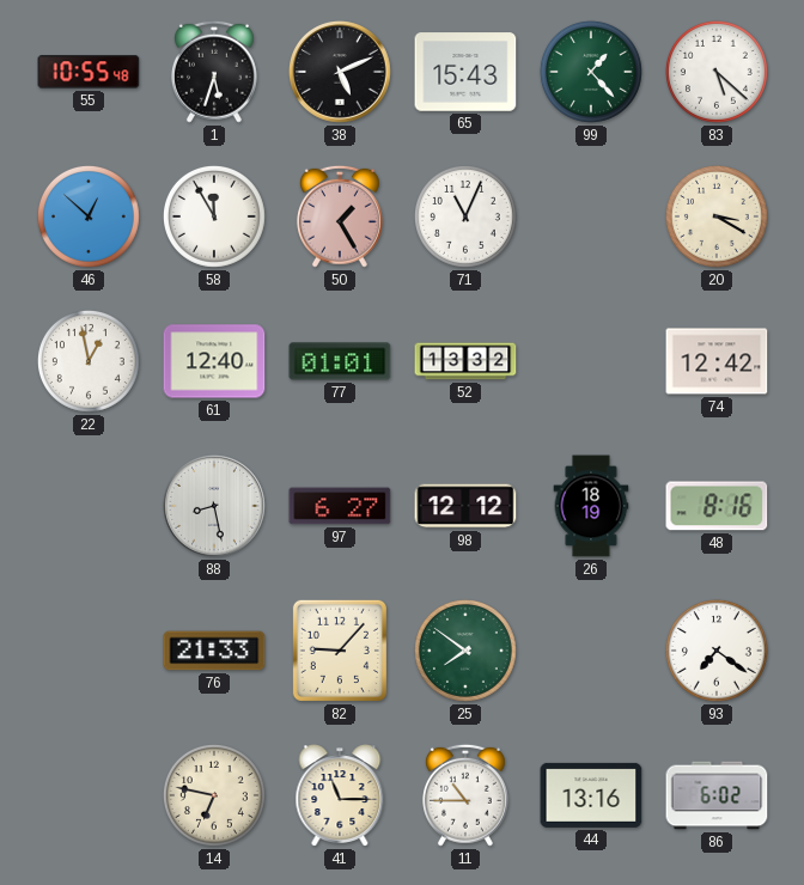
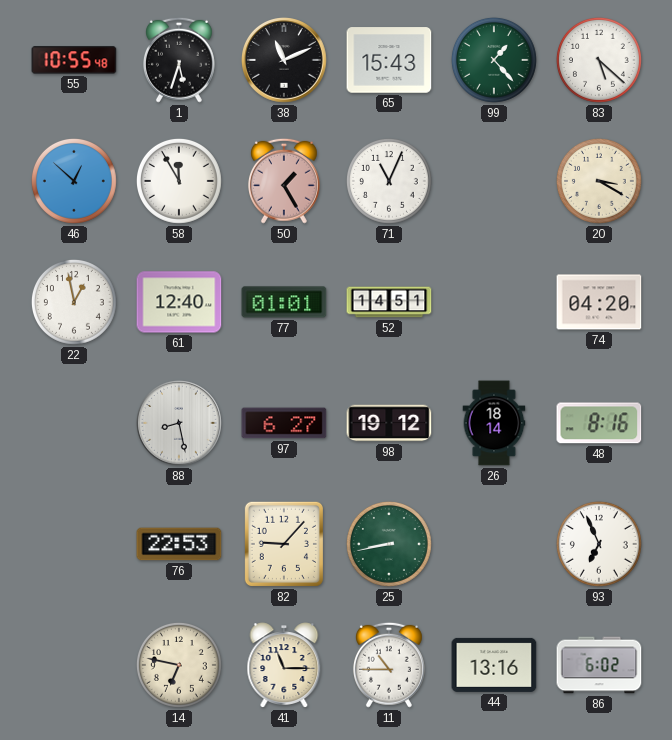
38: 5:11 -> 11:11
52: 13:32 -> 14:51
74: 12:42 -> 04:20
98: 12:12 -> 19:12
26: 18:19 -> 18:14
76: 21:33 -> 22:53
25: 7:51 -> 8:43
93: 7:21 -> 6:56
